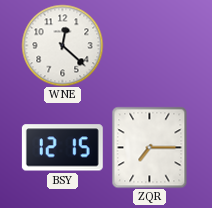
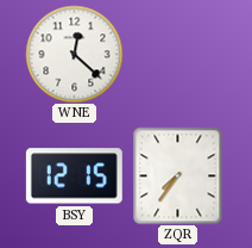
ZQR: 7:15 -> 7:36
